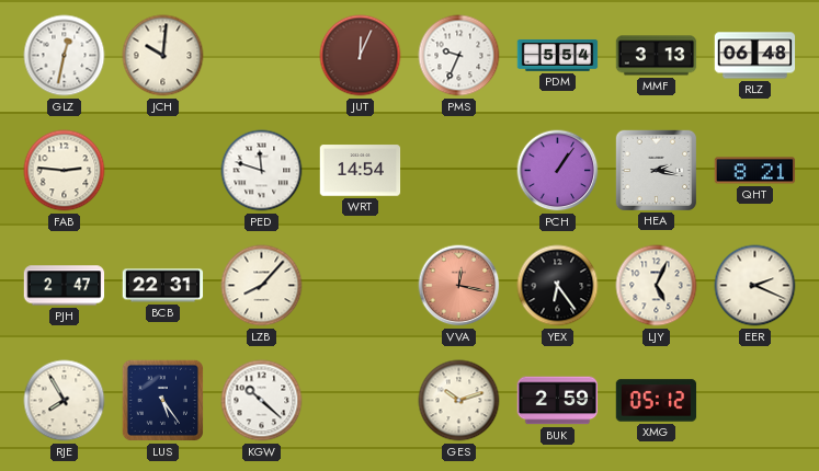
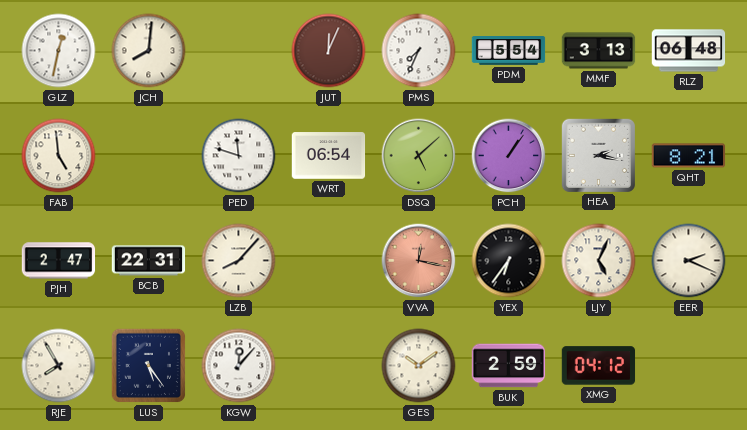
JCH: 10:01 -> 8:01
PMS: 9:34 -> 7:34
FAB: 2:46 -> 4:59
WRT: 14:54 -> 06:54
DSQ: none -> 5:08
YEX: 6:24 -> 6:36
KGW: 10:22 -> 12:07
GES: 10:12 -> 10:09
XMG: 05:12 -> 04:12
